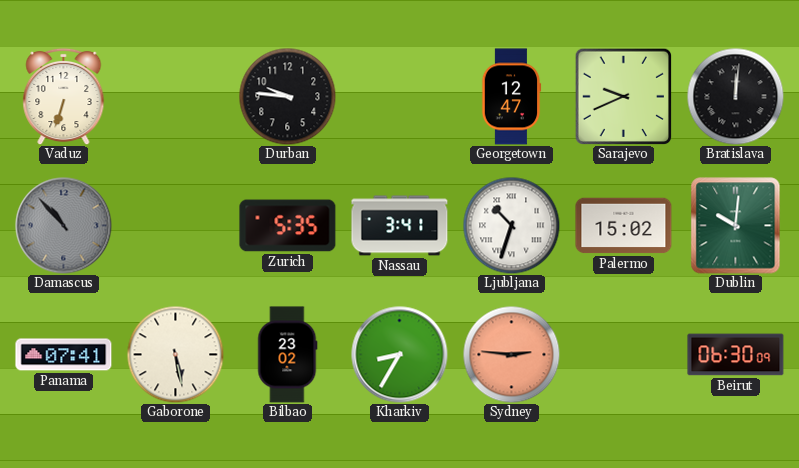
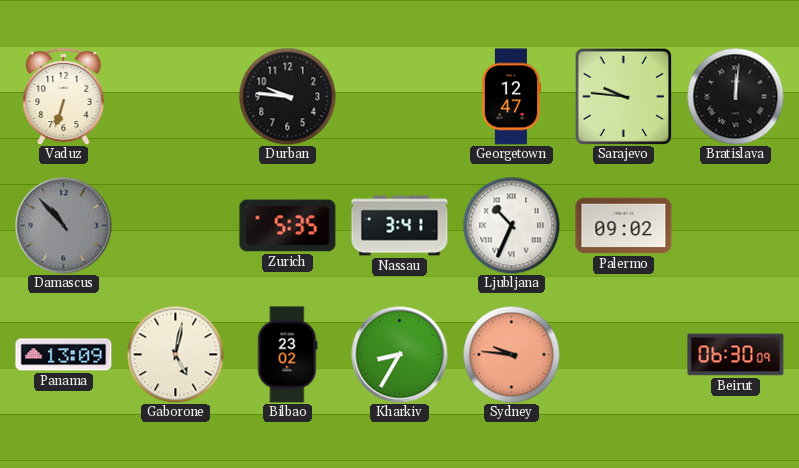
Sarajevo: 9:41 -> 9:46
Ljubljana: 10:33 -> 10:34
Palermo: 15:02 -> 09:02
Dublin: 10:01 -> none
Panama: 07:41 -> 13:09
Gaborone: 5:28 -> 5:02
Sydney: 2:46 -> 9:46
